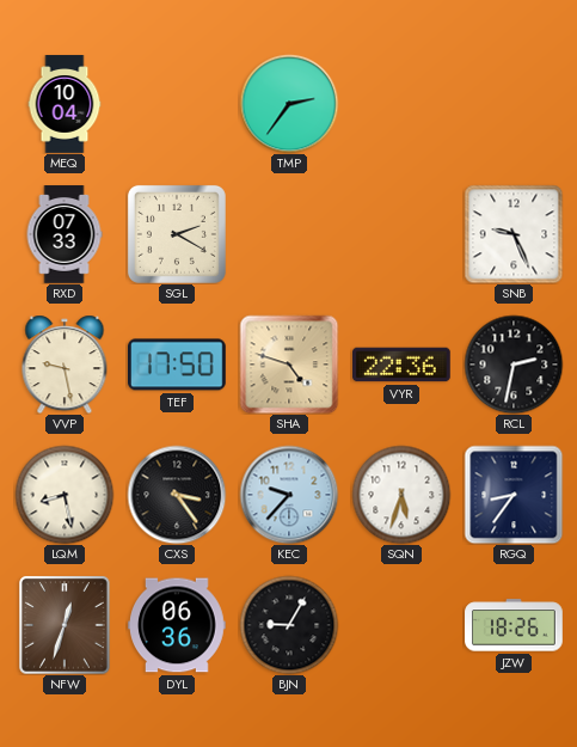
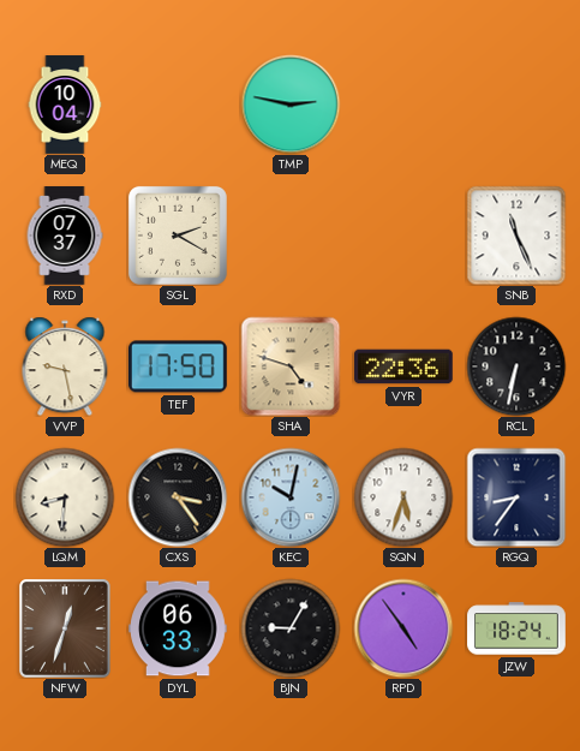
TMP: 2:36 -> 2:47
RXD: 07:33 -> 07:37
SNB: 9:26 -> 11:26
RCL: 2:32 -> 6:32
LQM: 8:28 -> 8:31
KEC: 9:37 -> 10:02
DYL: 06:36 -> 06:33
RPD: none -> 4:54
JZW: 18:26 -> 18:24
